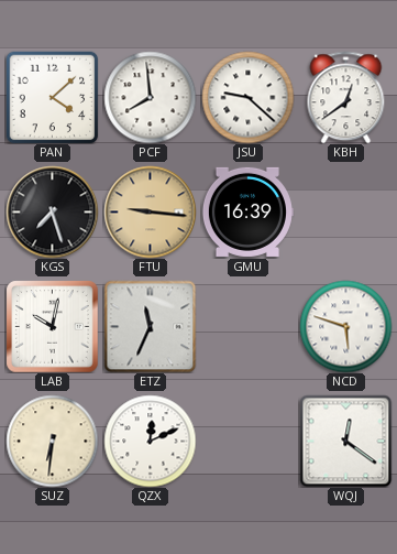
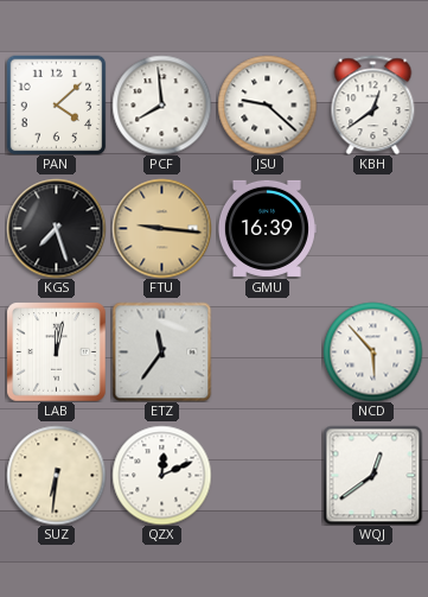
LAB: 10:02 -> 12:02
ETZ: 11:34 -> 11:36
NCD: 5:48 -> 5:53
WQJ: 12:21 -> 12:39
